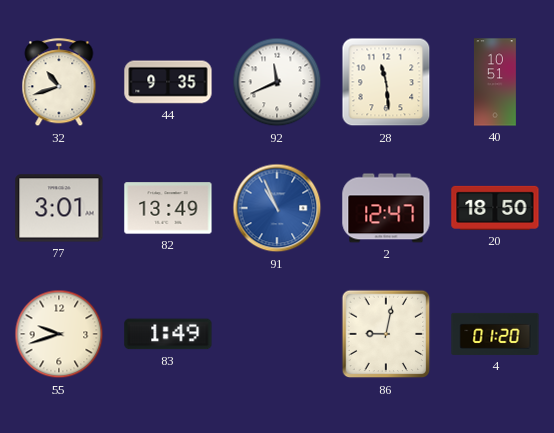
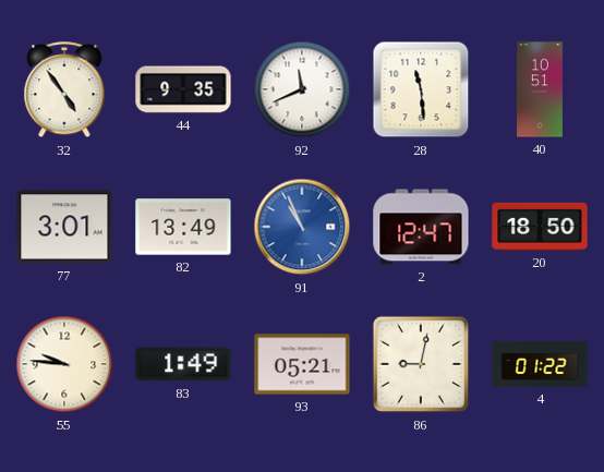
32: 10:42 -> 4:54
55: 9:42 -> 9:46
93: none -> 05:21
4: 01:20 -> 01:22
